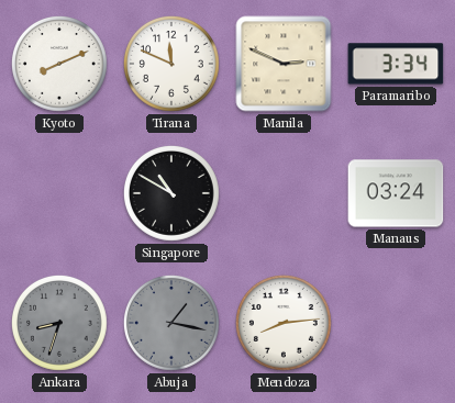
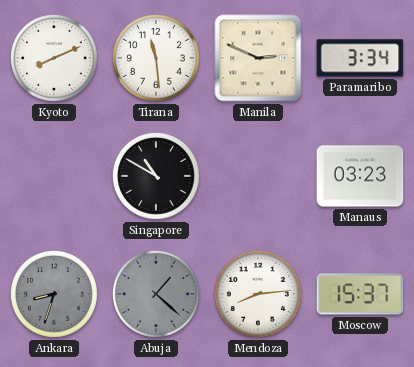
Tirana: 11:49 -> 11:29
Manaus: 03:24 -> 03:23
Abuja: 1:17 -> 1:22
Moscow: none -> 15:37
